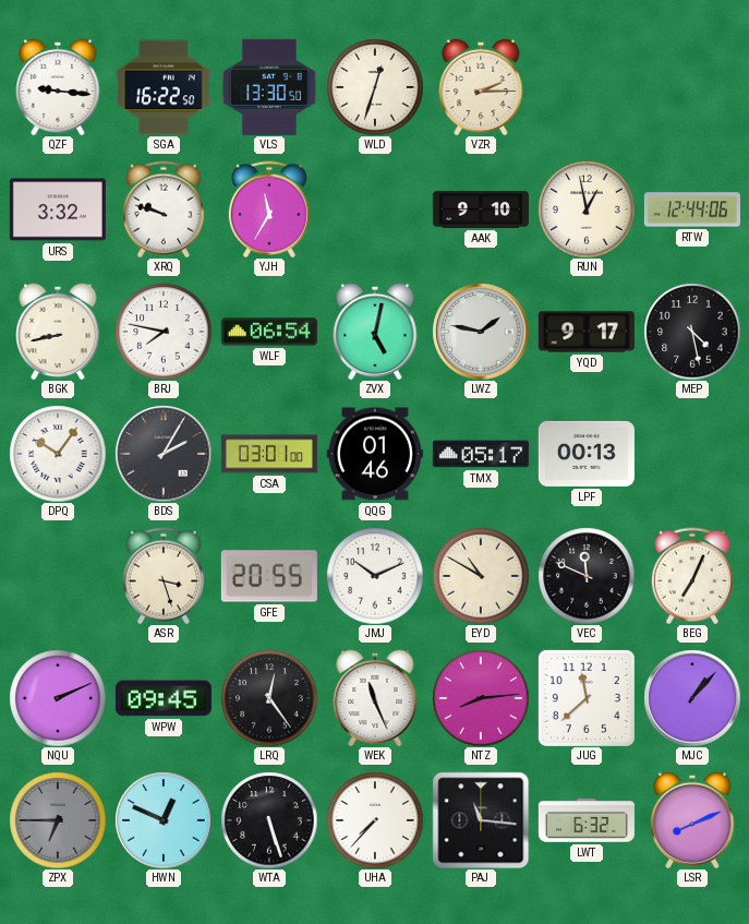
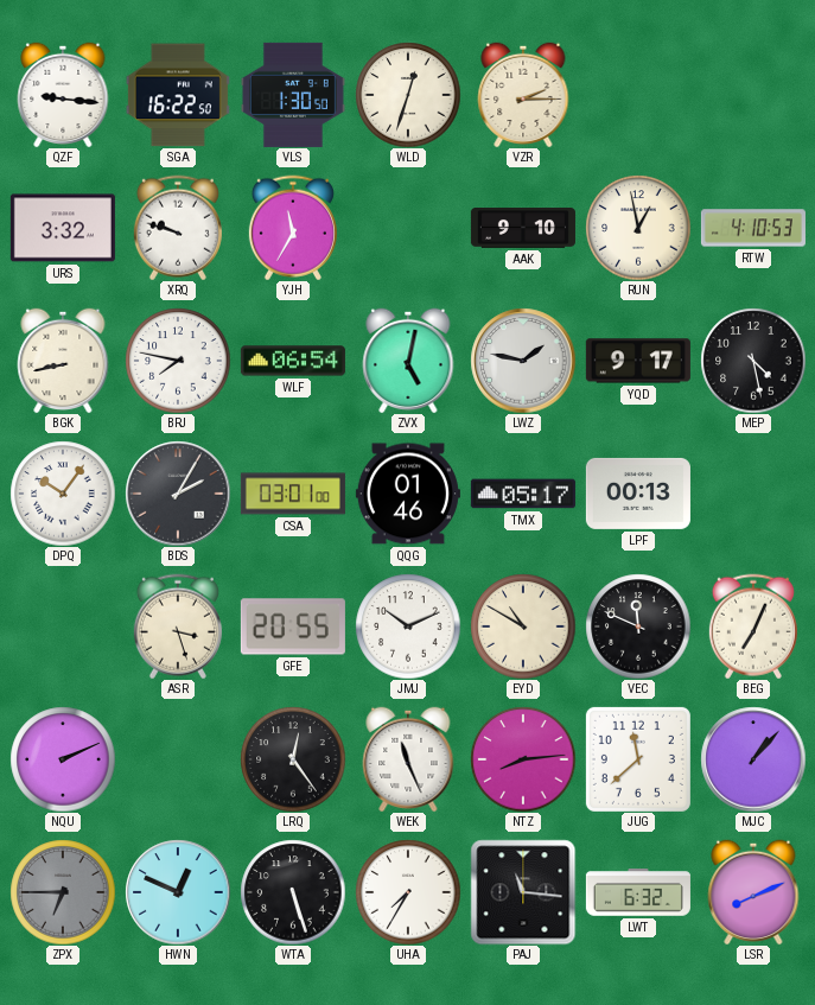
VLS: 13:30 -> 1:30
RTW: 12:44 -> 4:10
WPW: 09:45 -> none
UHA: 7:37 -> 7:35
